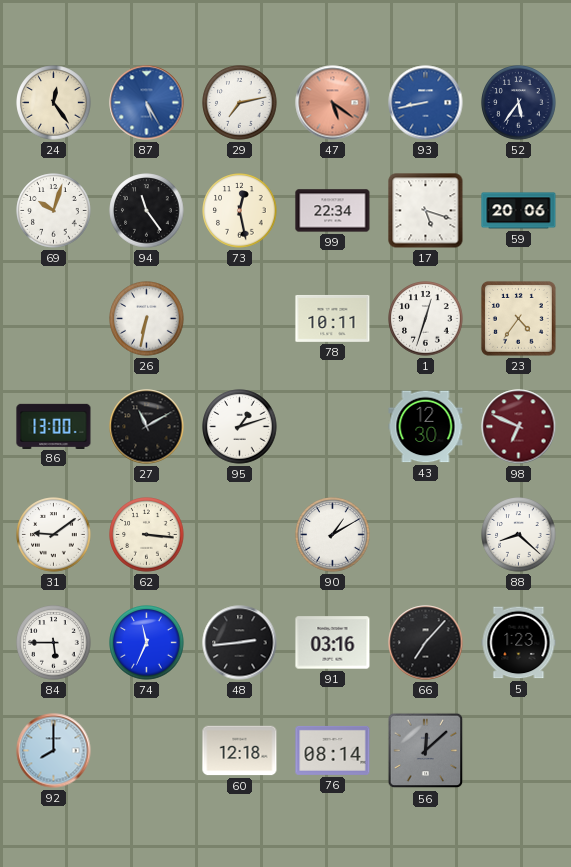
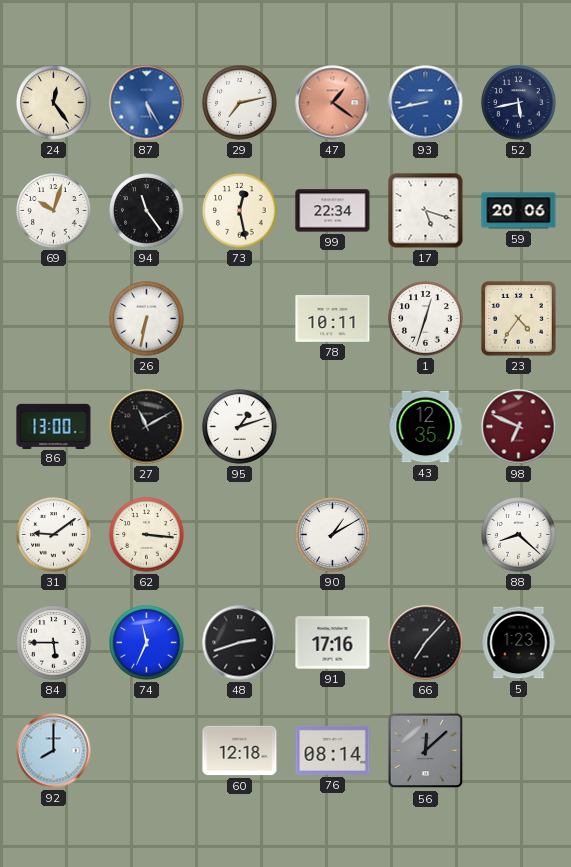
47: 5:21 -> 1:21
52: 5:36 -> 5:43
43: 12:30 -> 12:35
48: 2:44 -> 2:42
91: 03:16 -> 17:16
